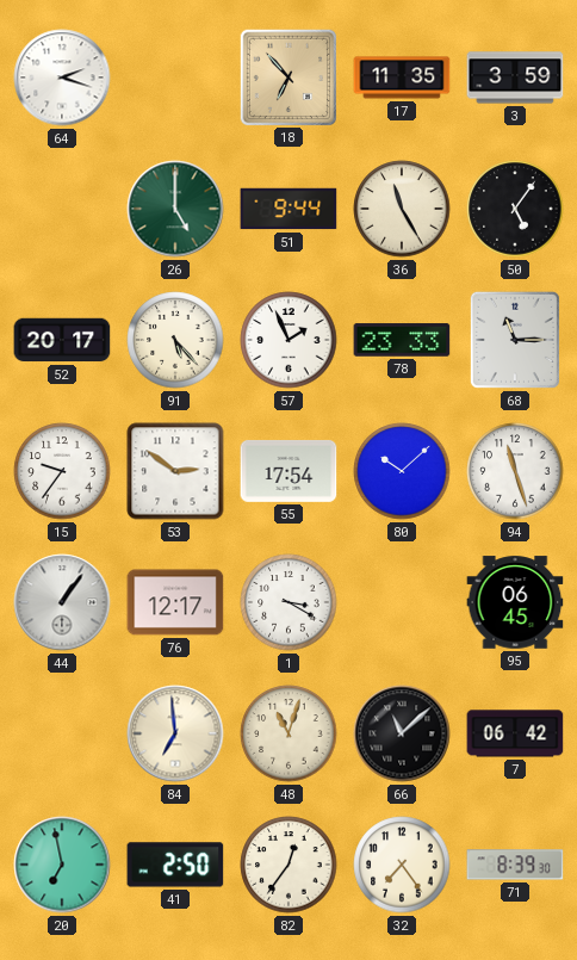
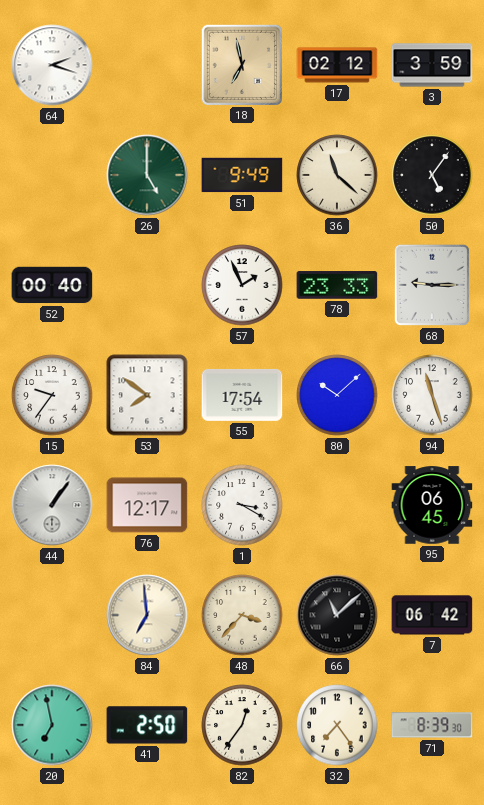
18: 6:53 -> 6:58
17: 11:35 -> 02:12
51: 9:44 -> 9:49
36: 11:25 -> 11:22
52: 20:17 -> 00:40
91: 5:23 -> none
68: 11:15 -> 9:15
53: 2:51 -> 7:51
48: 11:03 -> 3:37
